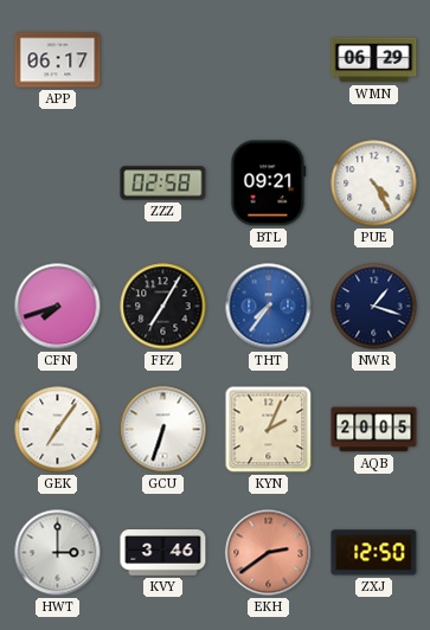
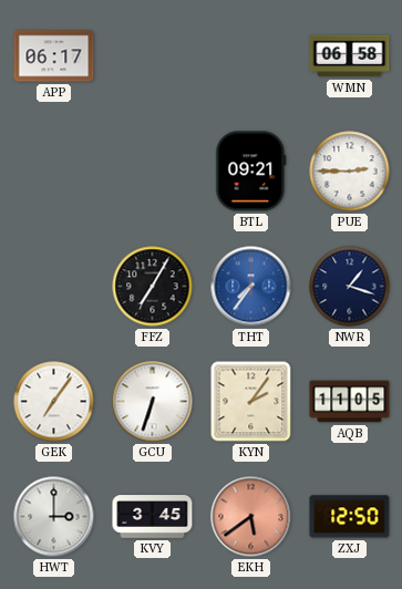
WMN: 06:29 -> 06:58
ZZZ: 02:58 -> none
PUE: 4:25 -> 2:45
CFN: 7:42 -> none
KYN: 2:04 -> 2:06
AQB: 20:05 -> 11:05
KVY: 3:46 -> 3:45
EKH: 2:39 -> 5:39
